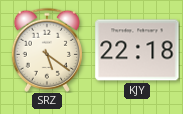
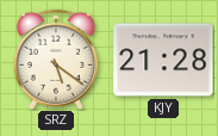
KJY: 22:18 -> 21:28
